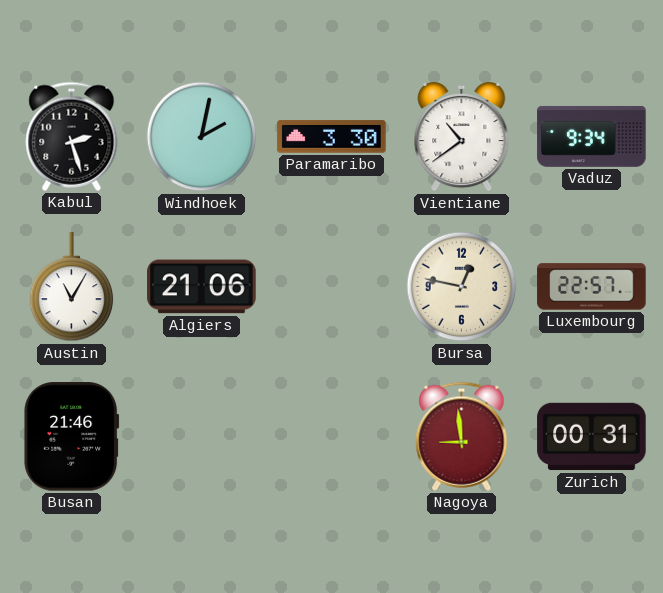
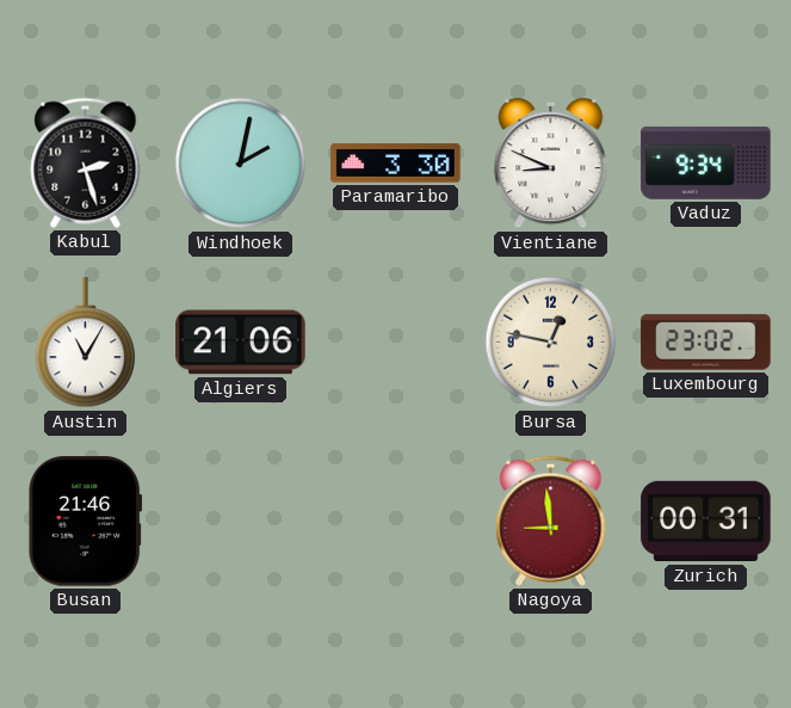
Vientiane: 10:39 -> 8:49
Luxembourg: 22:57 -> 23:02
